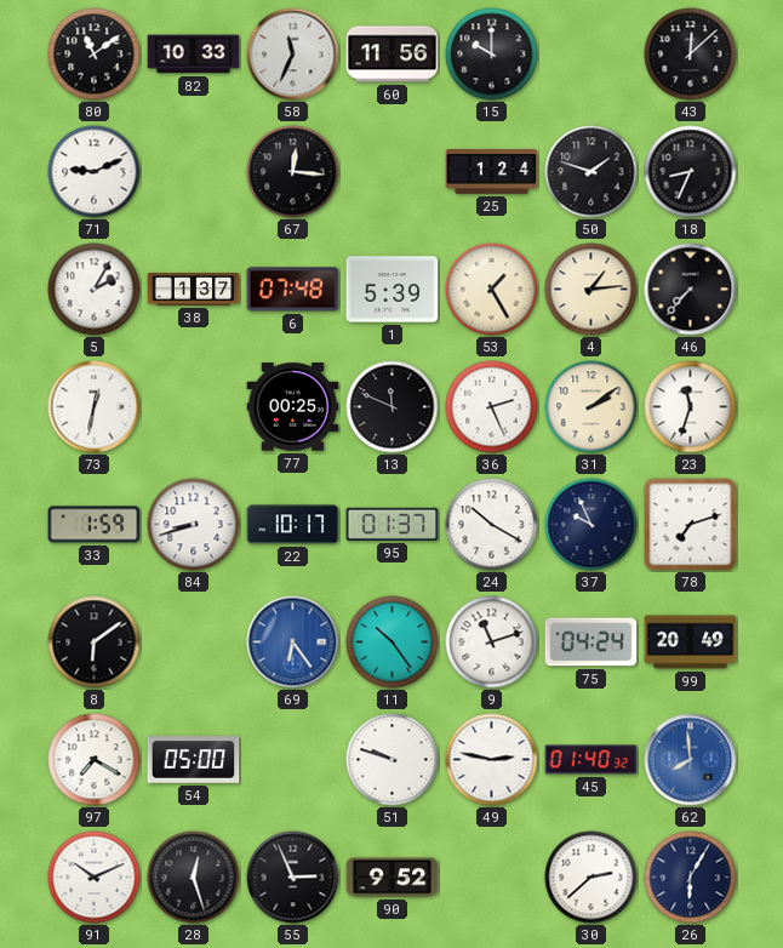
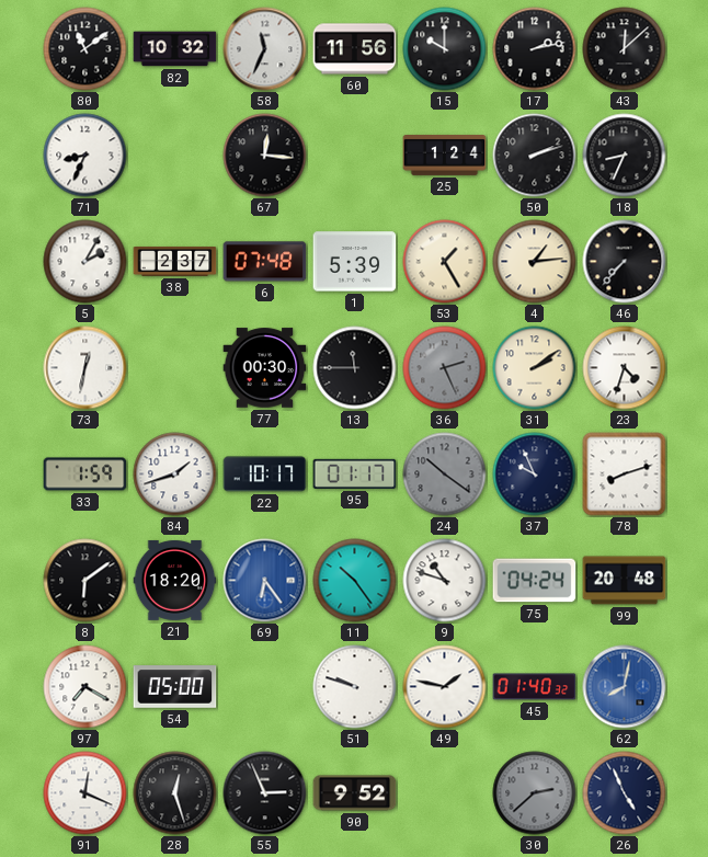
82: 10:33 -> 10:32
17: none -> 2:13
71: 9:11 -> 8:34
50: 1:48 -> 2:12
38: 1:37 -> 2:37
77: 00:25 -> 00:30
13: 11:49 -> 11:45
36 dial: white -> grey
23: 11:33 -> 4:33
84: 8:42 -> 1:42
95: 01:37 -> 01:17
24: 10:20 -> 10:21
24 dial: white -> grey
78: 7:12 -> 8:12
21: none -> 18:20
9: 11:12 -> 10:48
99: 20:49 -> 20:48
49: 2:47 -> 1:47
62: 7:59 -> 8:02
91: 10:11 -> 12:19
30 dial: white -> grey
26: 6:05 -> 4:56
